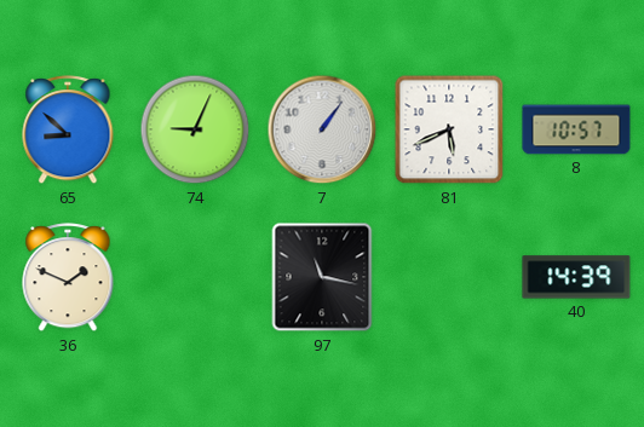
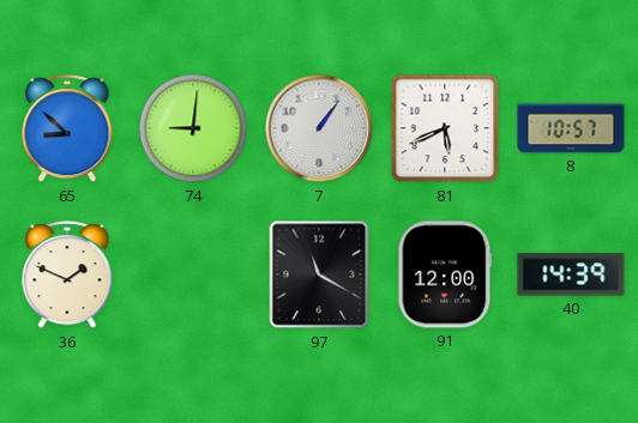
74: 9:04 -> 9:01
97: 11:17 -> 11:20
91: none -> 12:00
